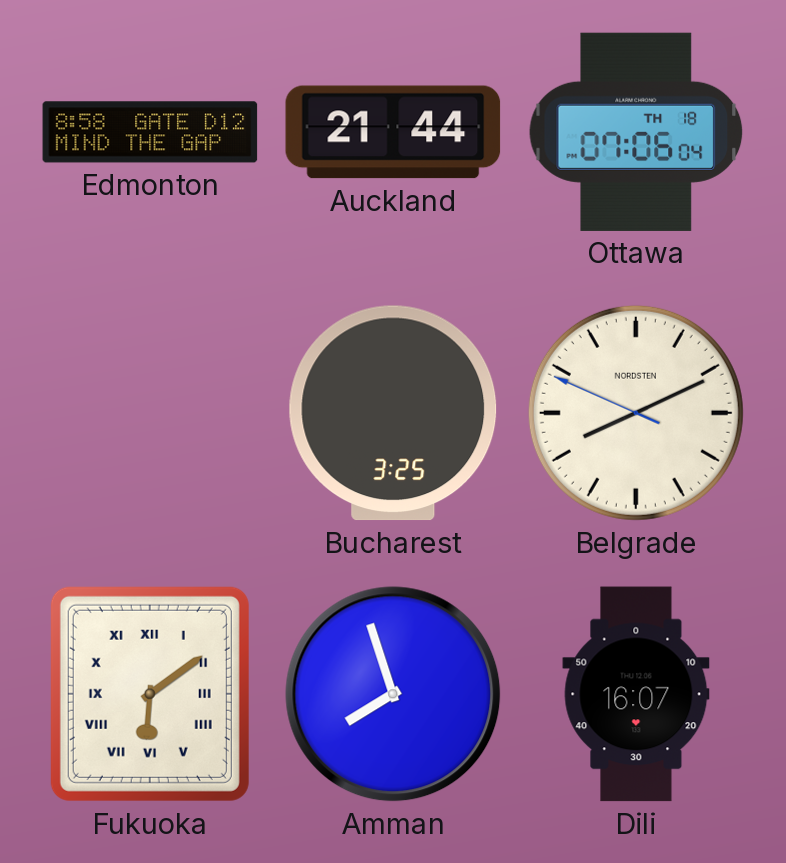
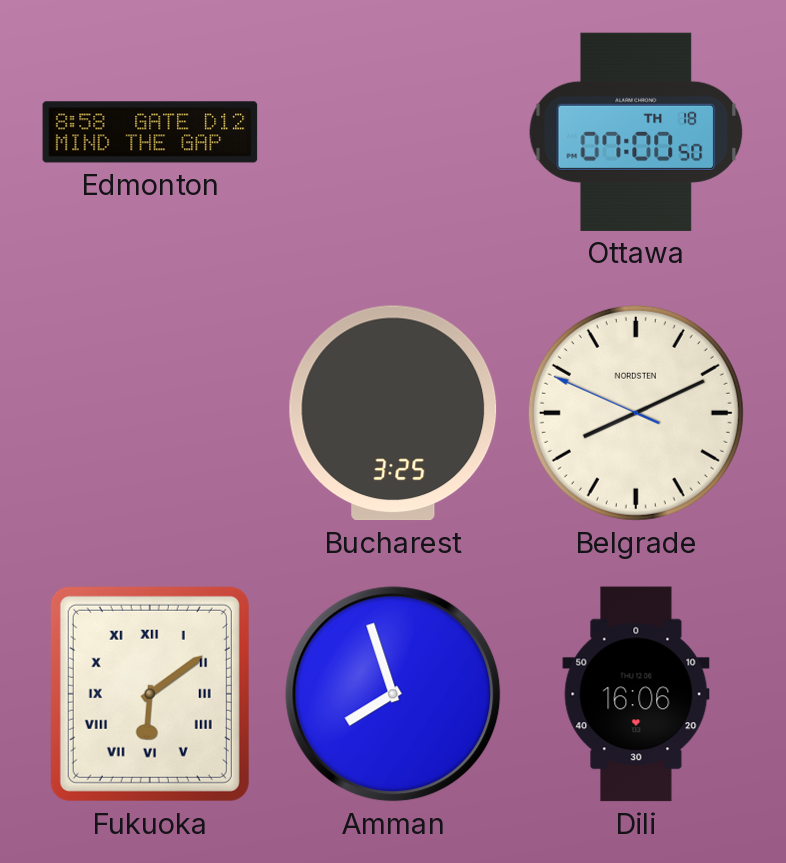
Auckland: 21:44 -> none
Ottawa: 07:06 -> 07:00
Dili: 16:07 -> 16:06
